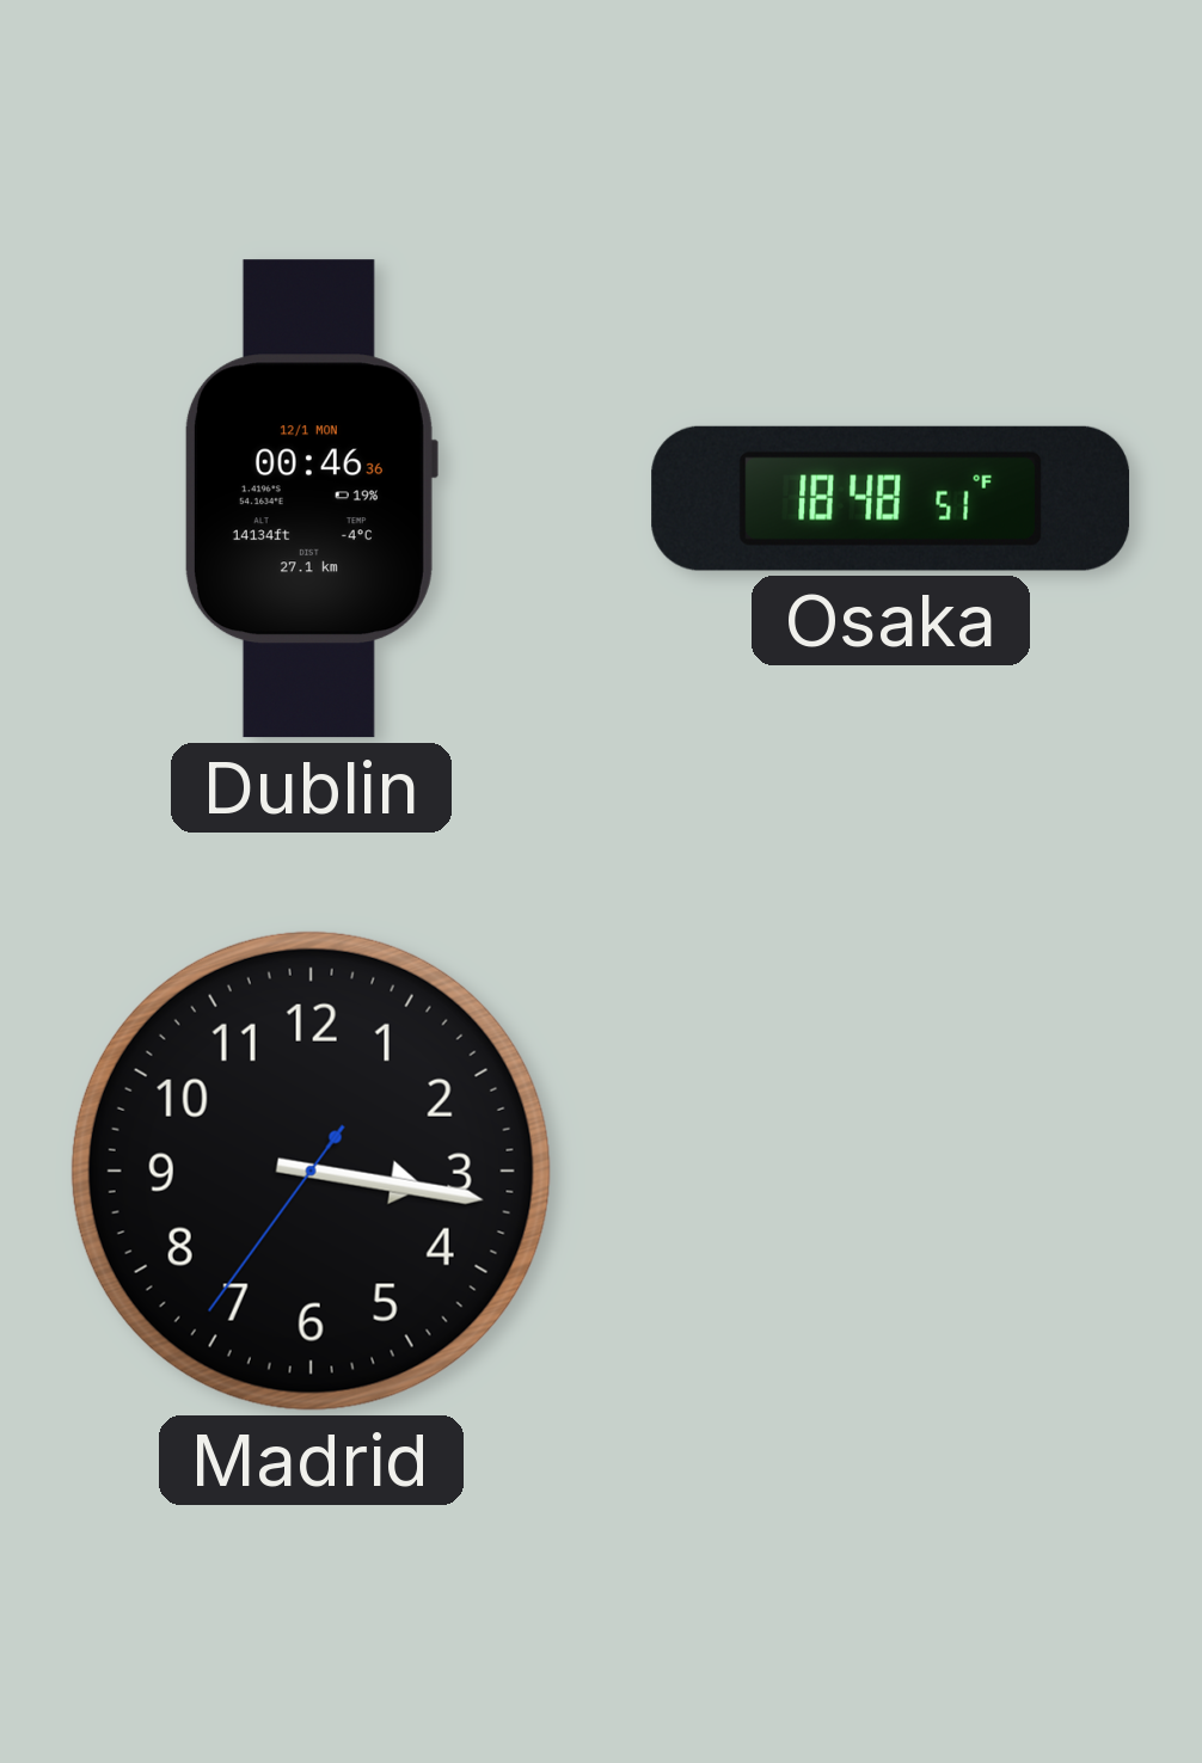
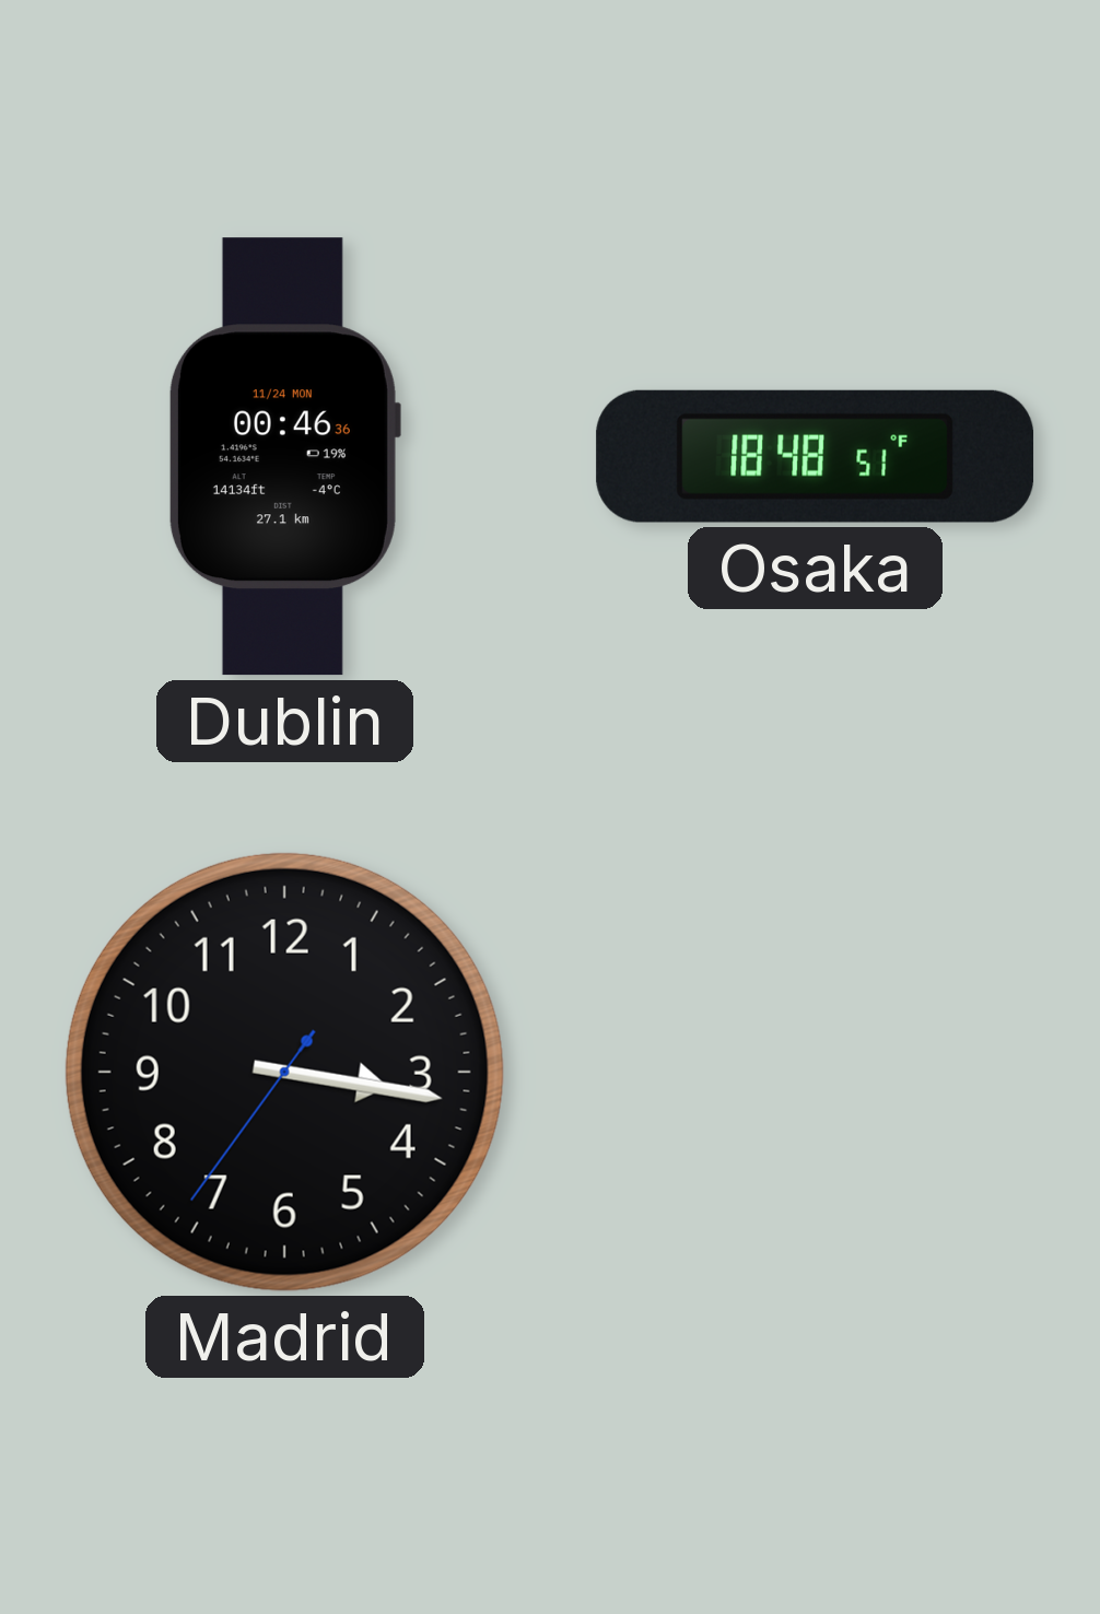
Dublin date: 12/1 MON -> 11/24 MON
